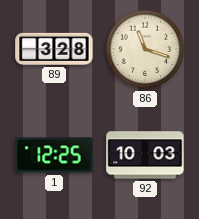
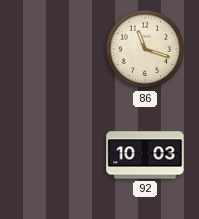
89: 3:28 -> none
1: 12:25 -> none
